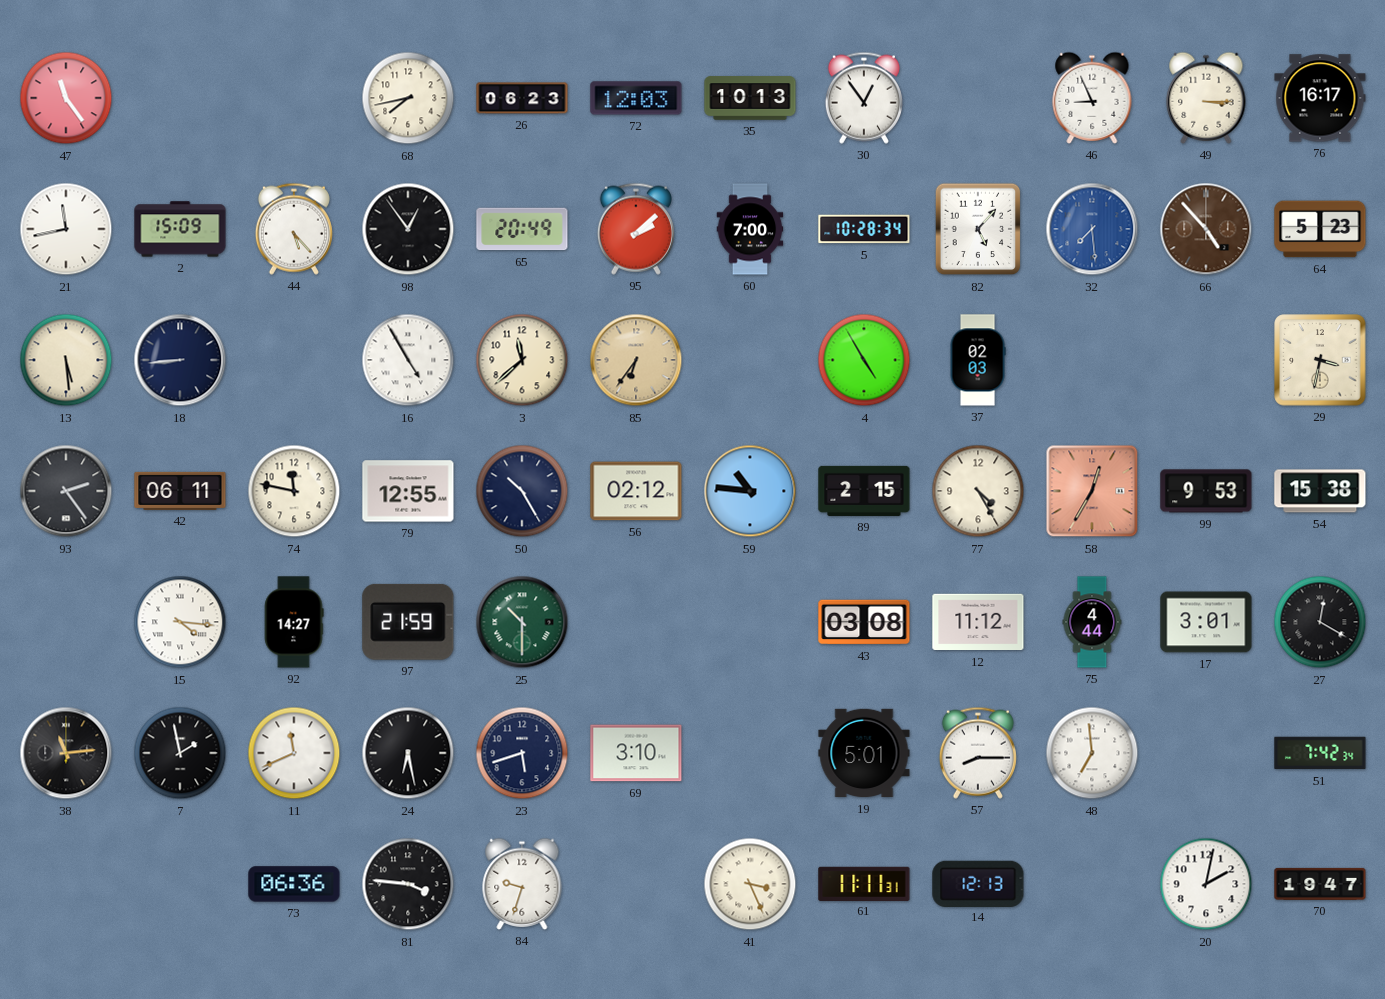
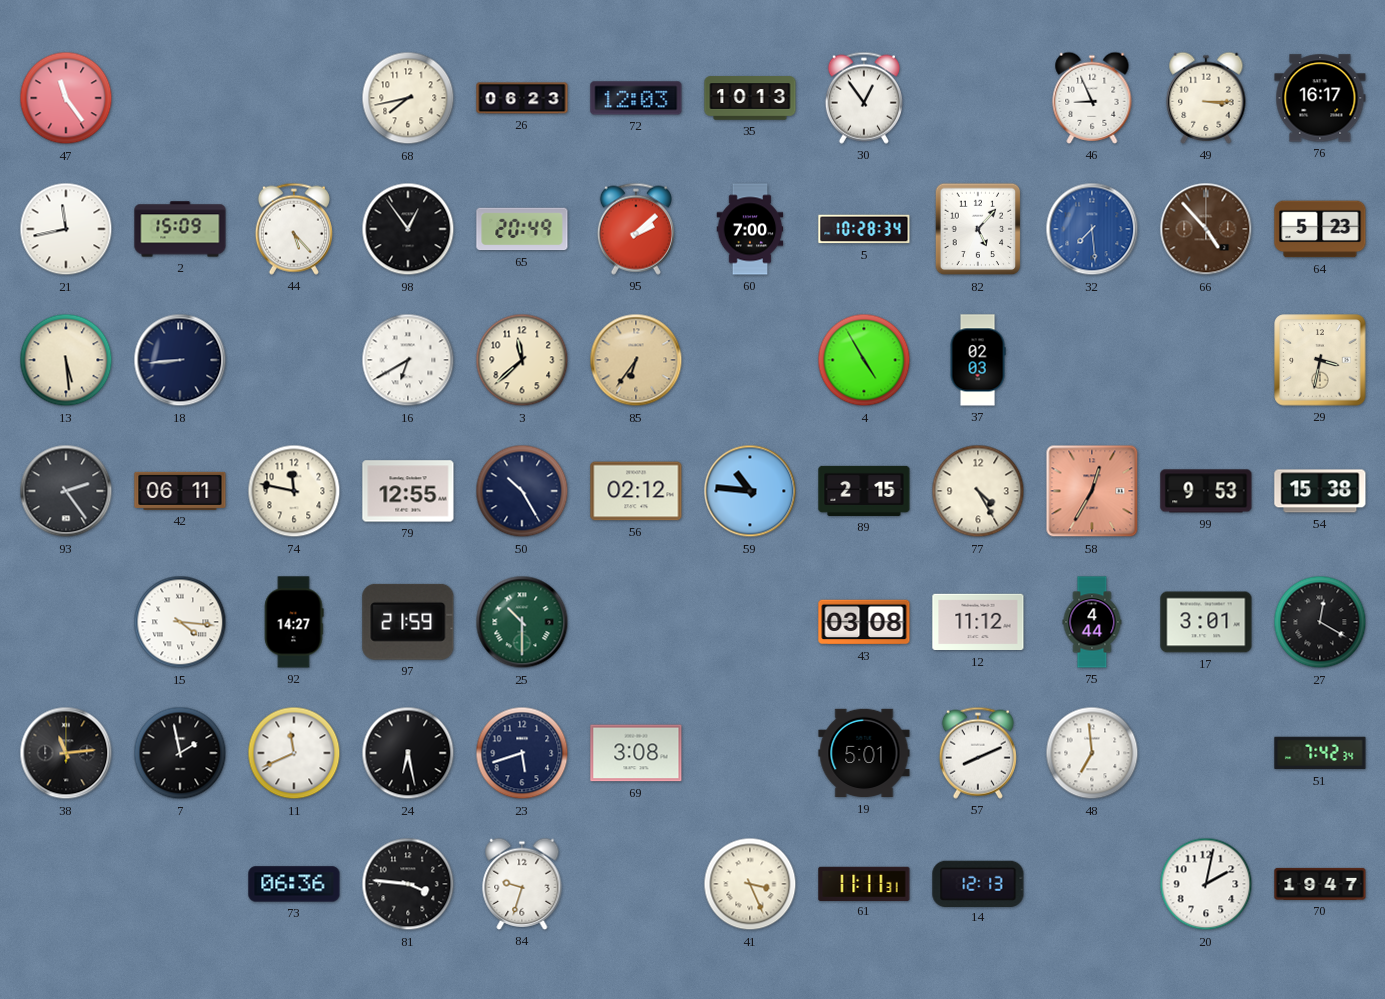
16: 4:55 -> 6:40
69: 3:10 -> 3:08
57: 8:15 -> 8:11
